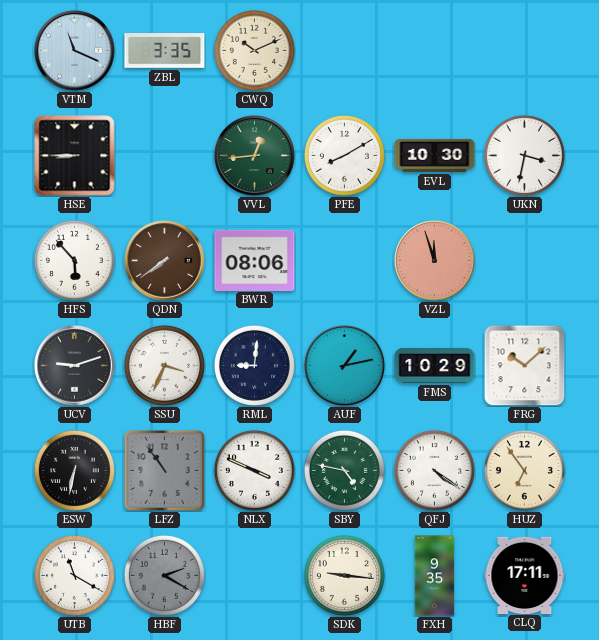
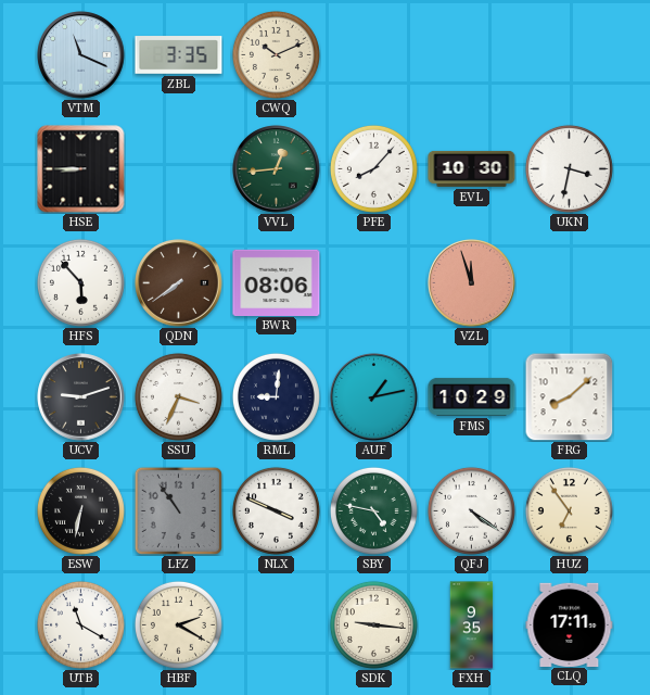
PFE: 8:10 -> 8:07
FRG: 10:08 -> 8:08
HBF dial: grey -> cream
